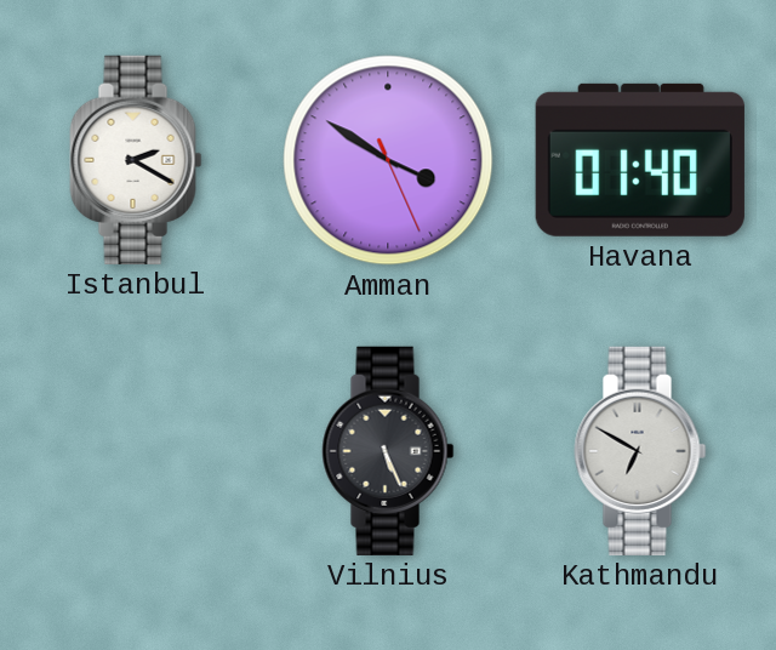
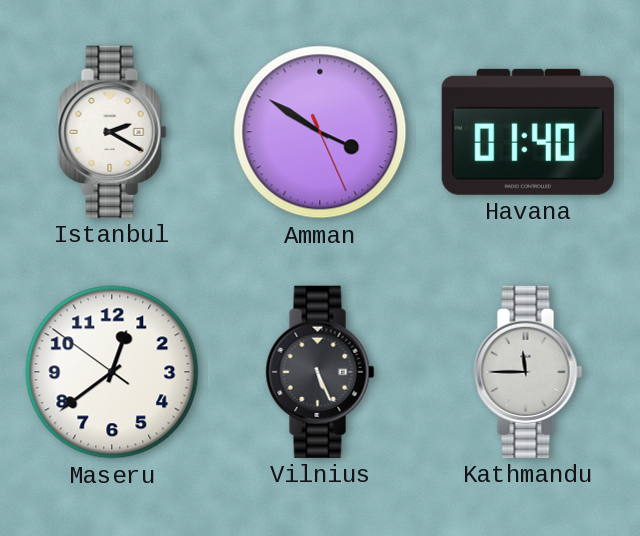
Maseru: none -> 12:38
Kathmandu: 6:50 -> 11:45
